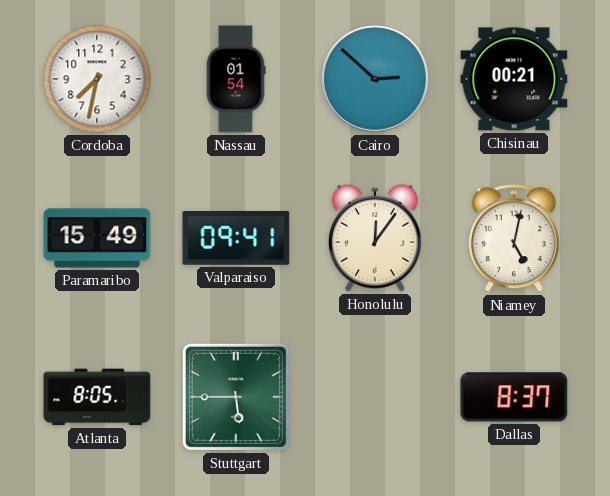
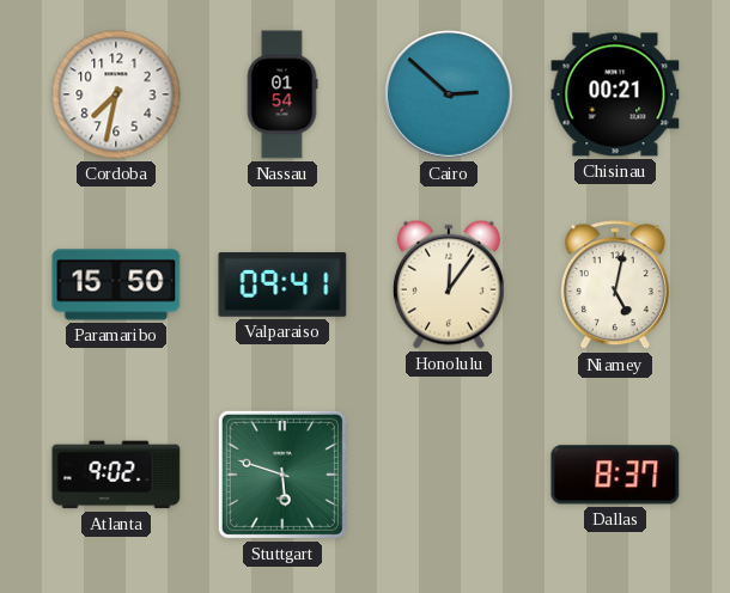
Paramaribo: 15:49 -> 15:50
Atlanta: 8:05 -> 9:02
Stuttgart: 5:45 -> 5:48
